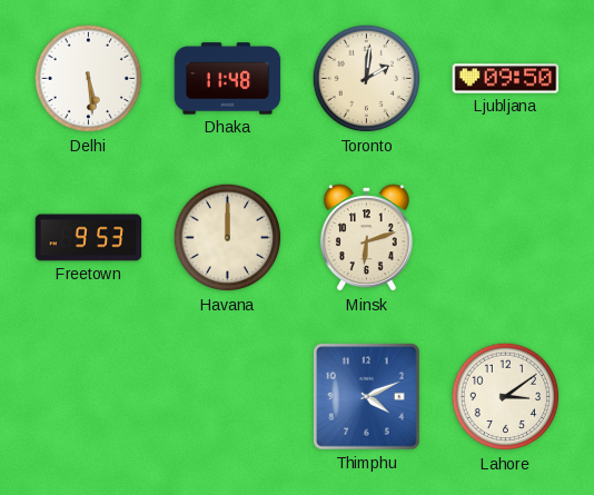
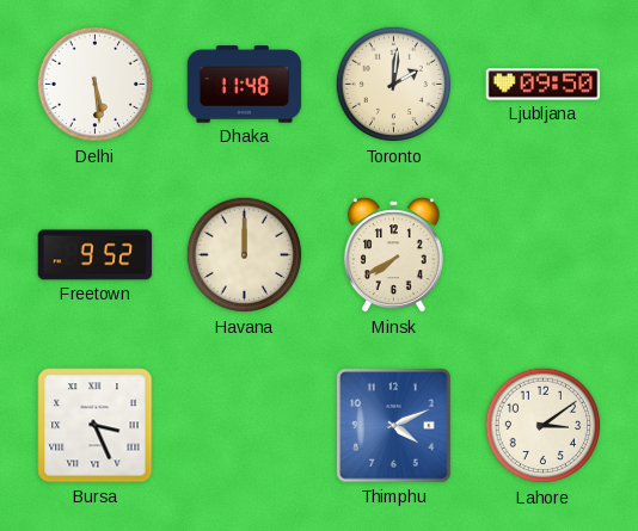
Freetown: 9:53 -> 9:52
Minsk: 6:12 -> 7:40
Bursa: none -> 3:26
